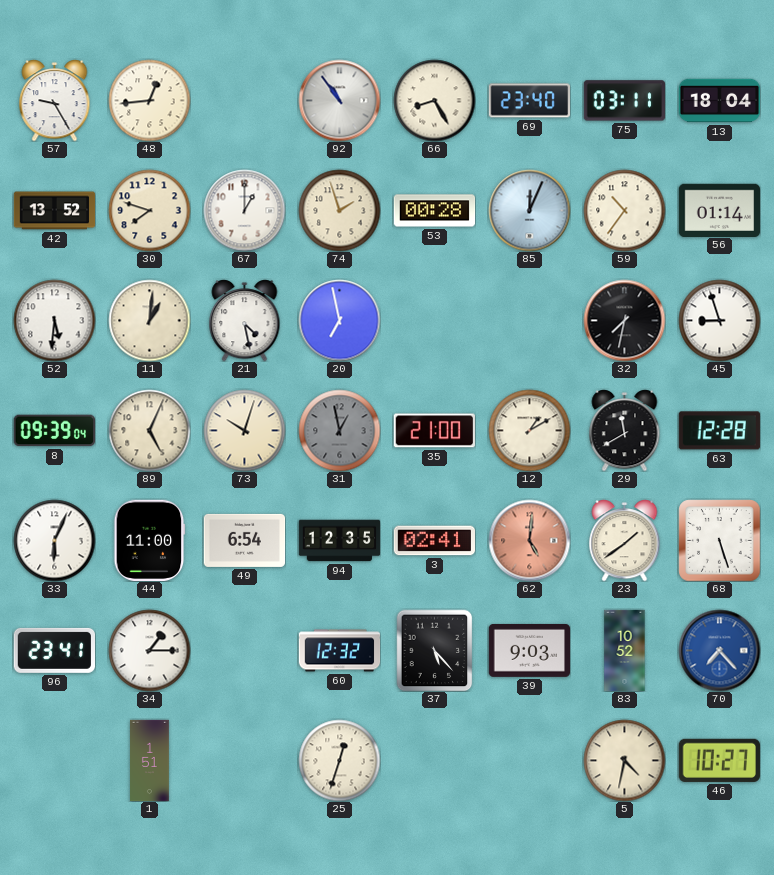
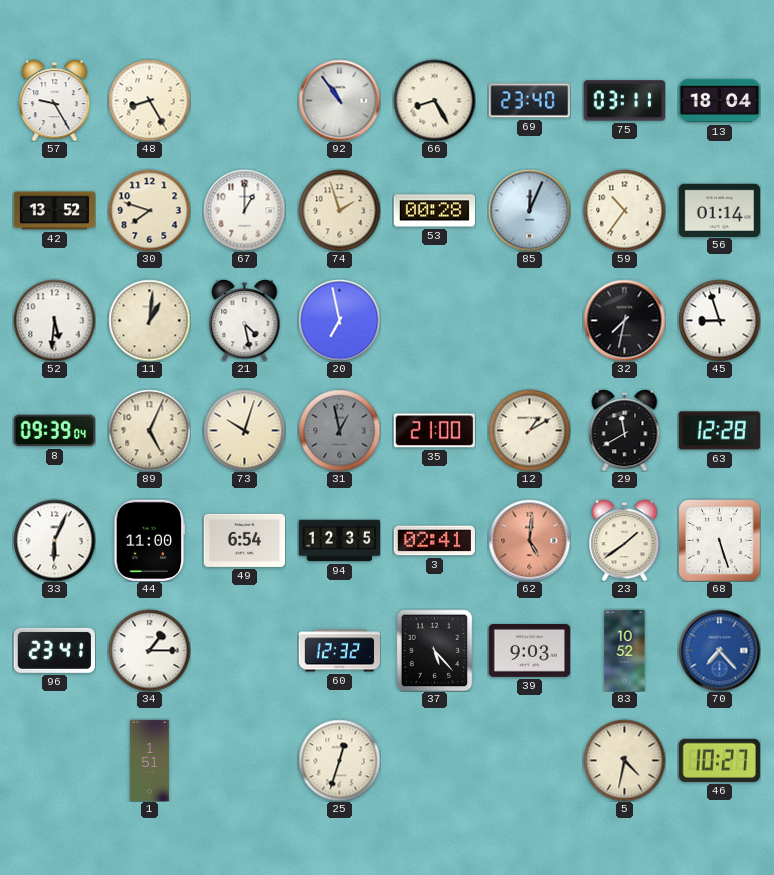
48: 12:44 -> 8:25
